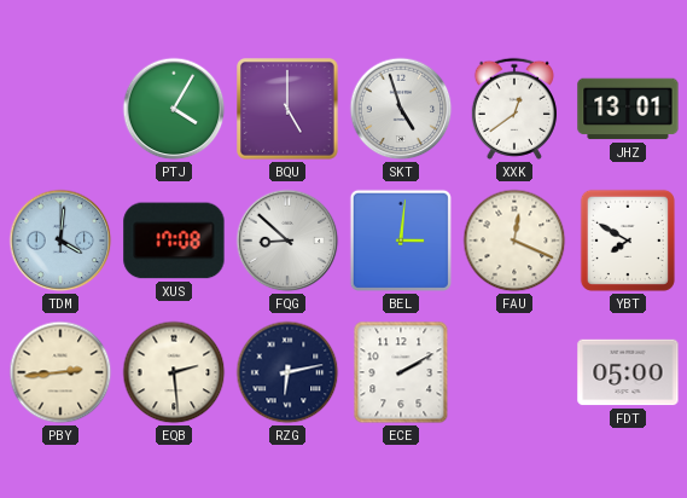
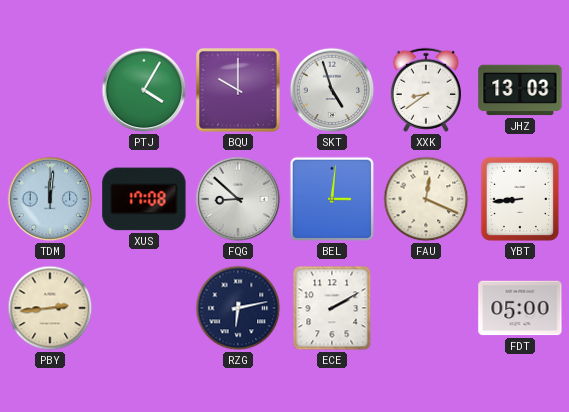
BQU: 5:00 -> 10:00
XXK: 12:39 -> 8:39
JHZ: 13:01 -> 13:03
TDM: 4:01 -> 12:01
YBT: 7:50 -> 8:44
EQB: 2:29 -> none
